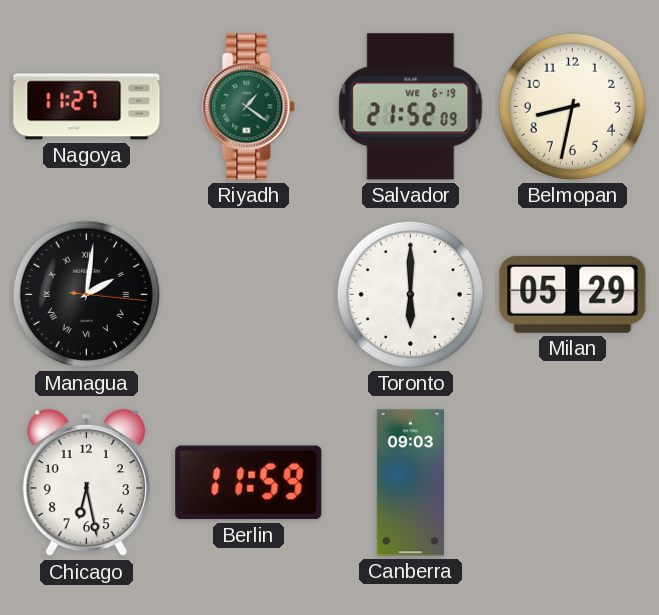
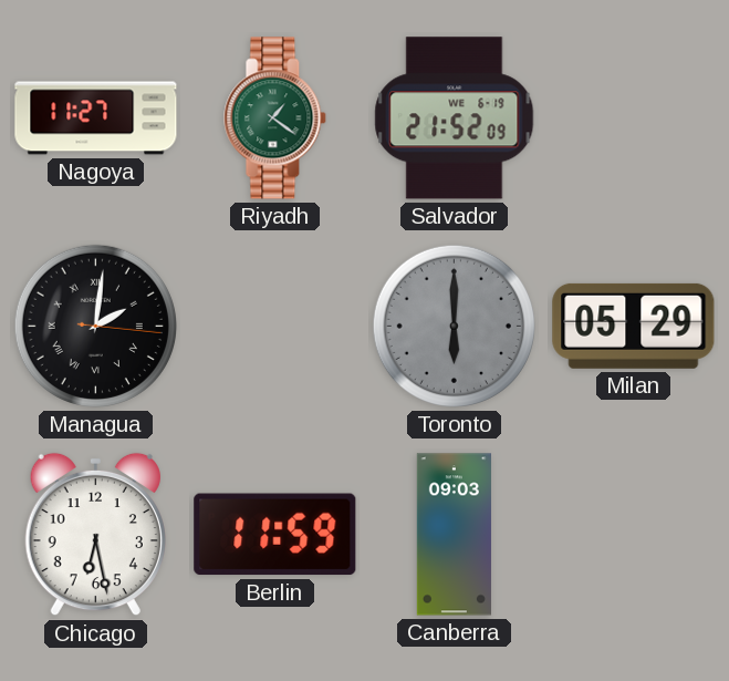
Belmopan: 8:32 -> none
Toronto dial: white -> grey
